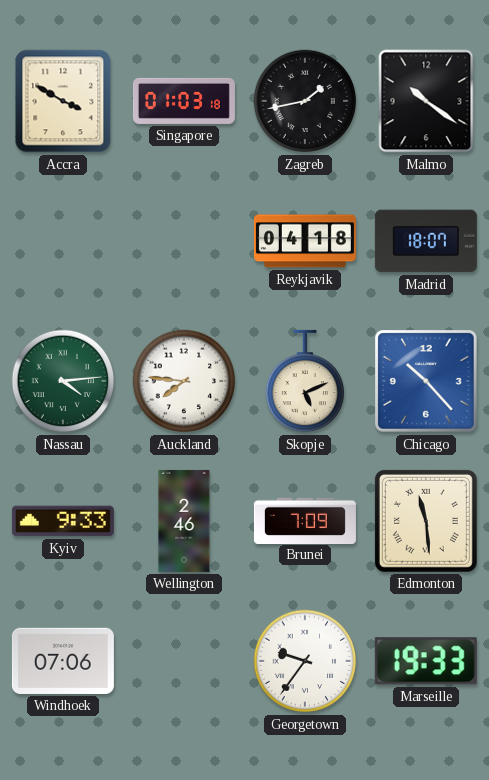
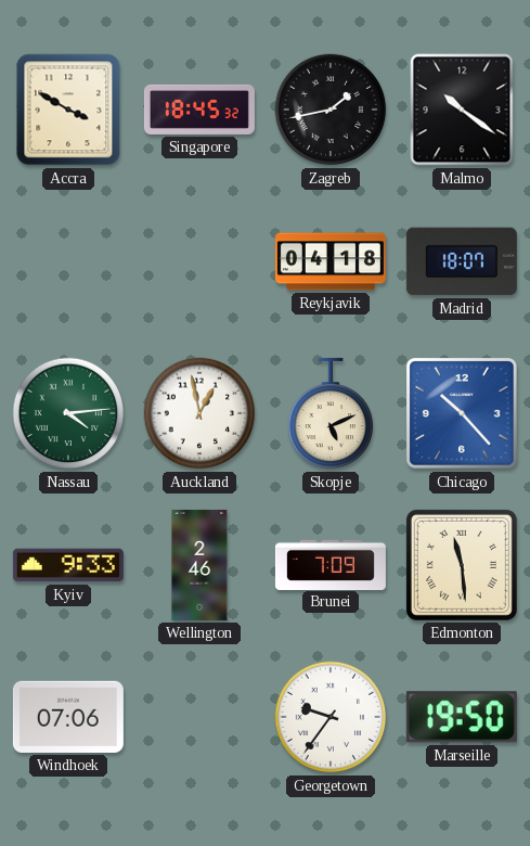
Singapore: 01:03 -> 18:45
Auckland: 7:46 -> 12:58
Marseille: 19:33 -> 19:50
